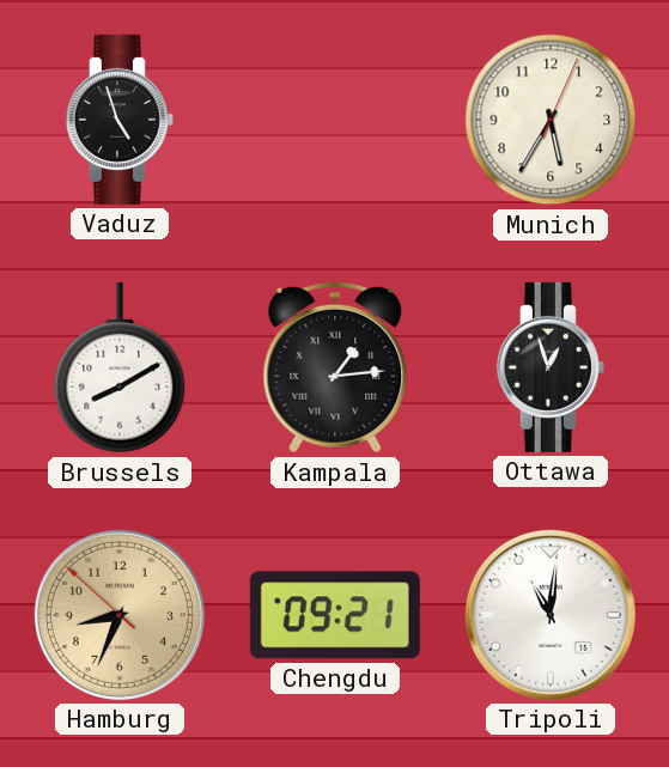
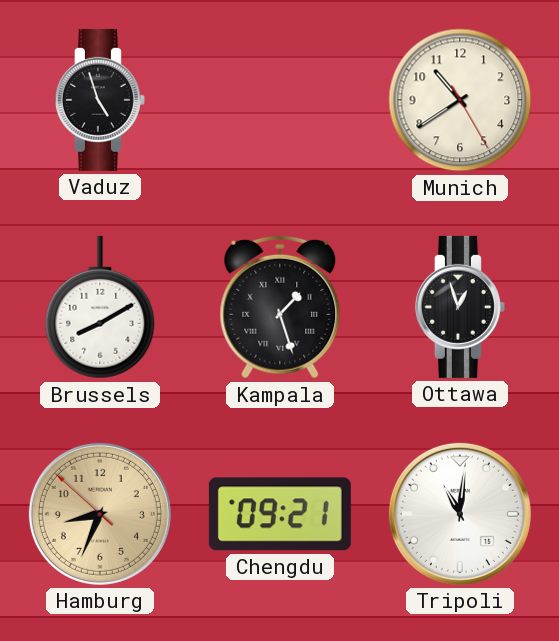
Munich: 5:35 -> 10:39
Kampala: 1:14 -> 1:27
